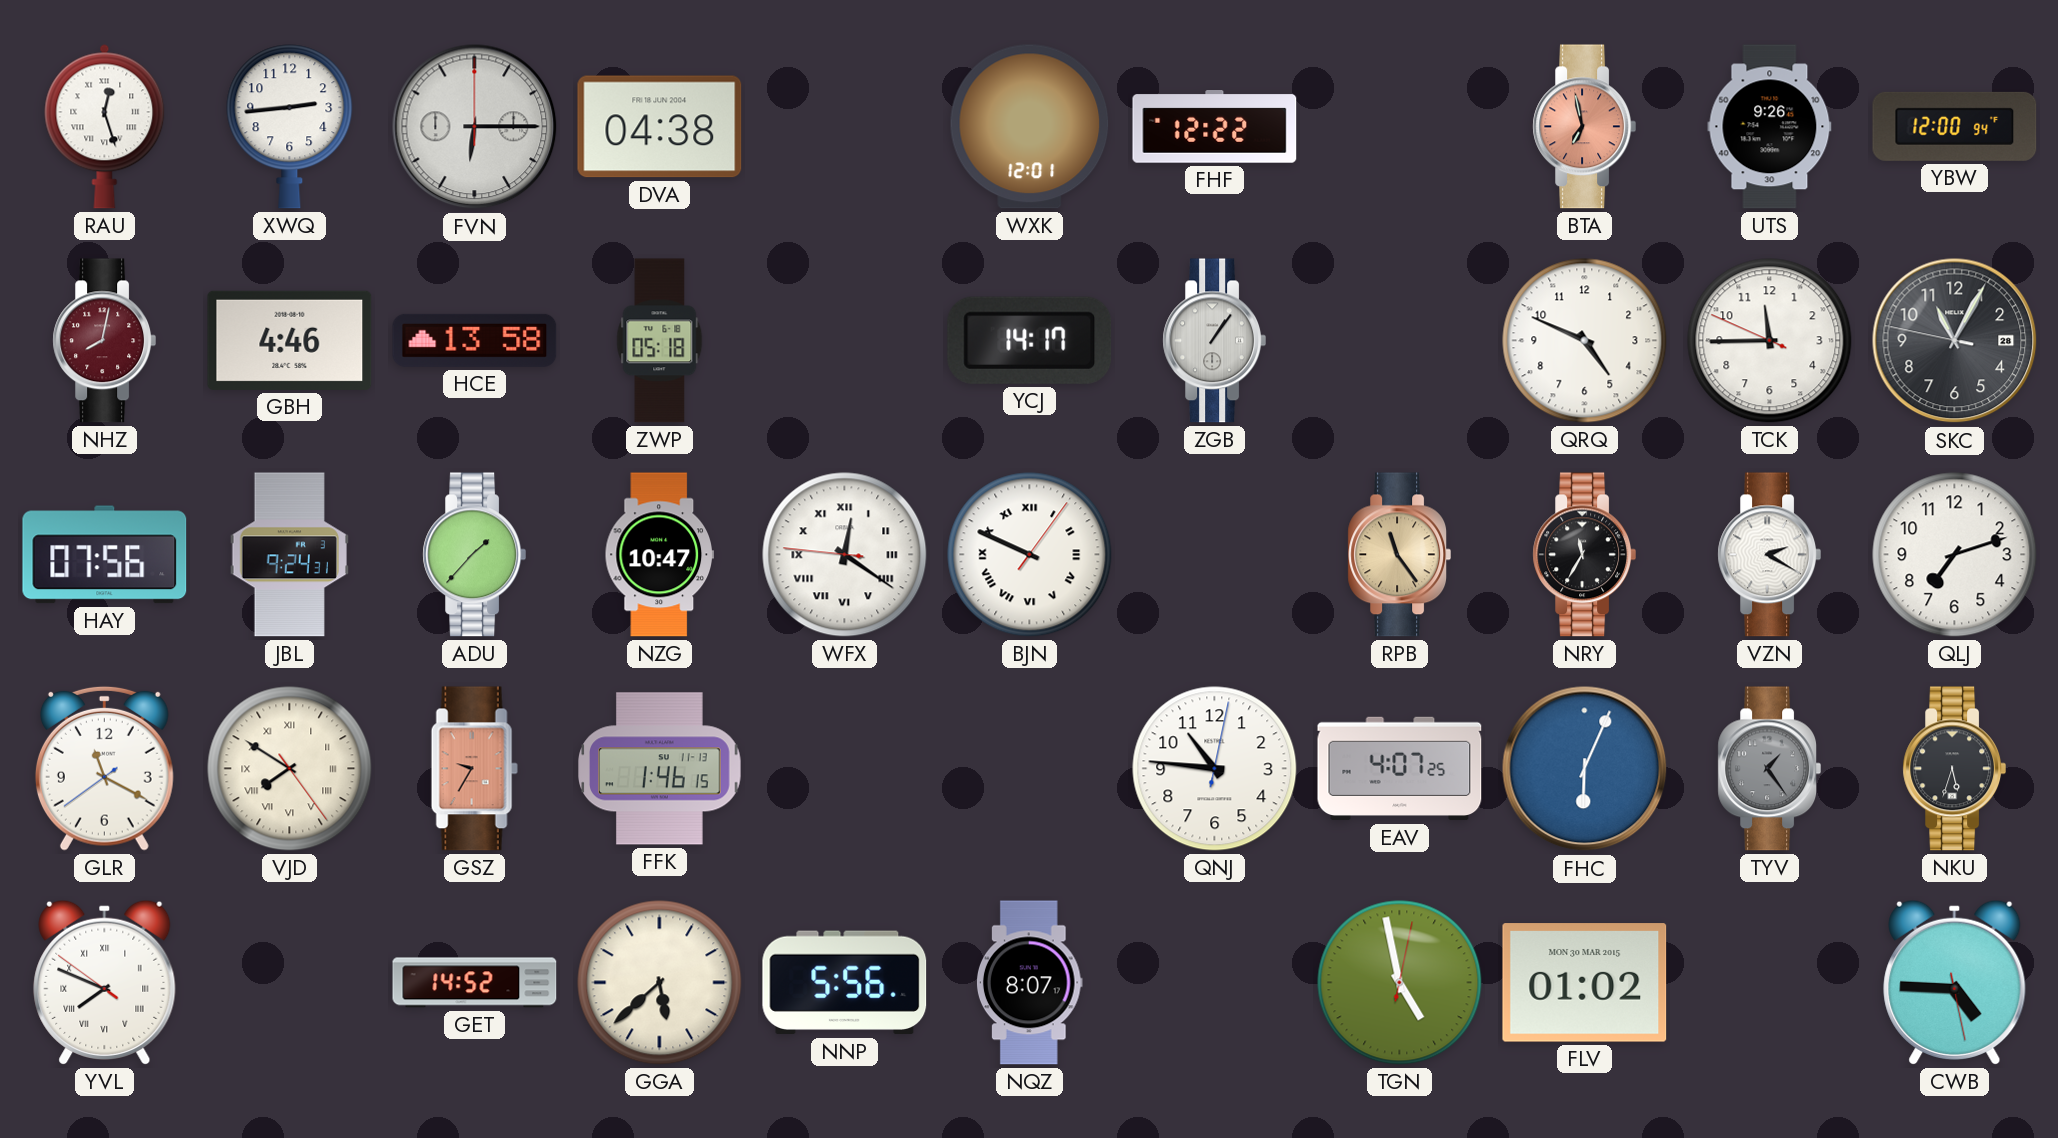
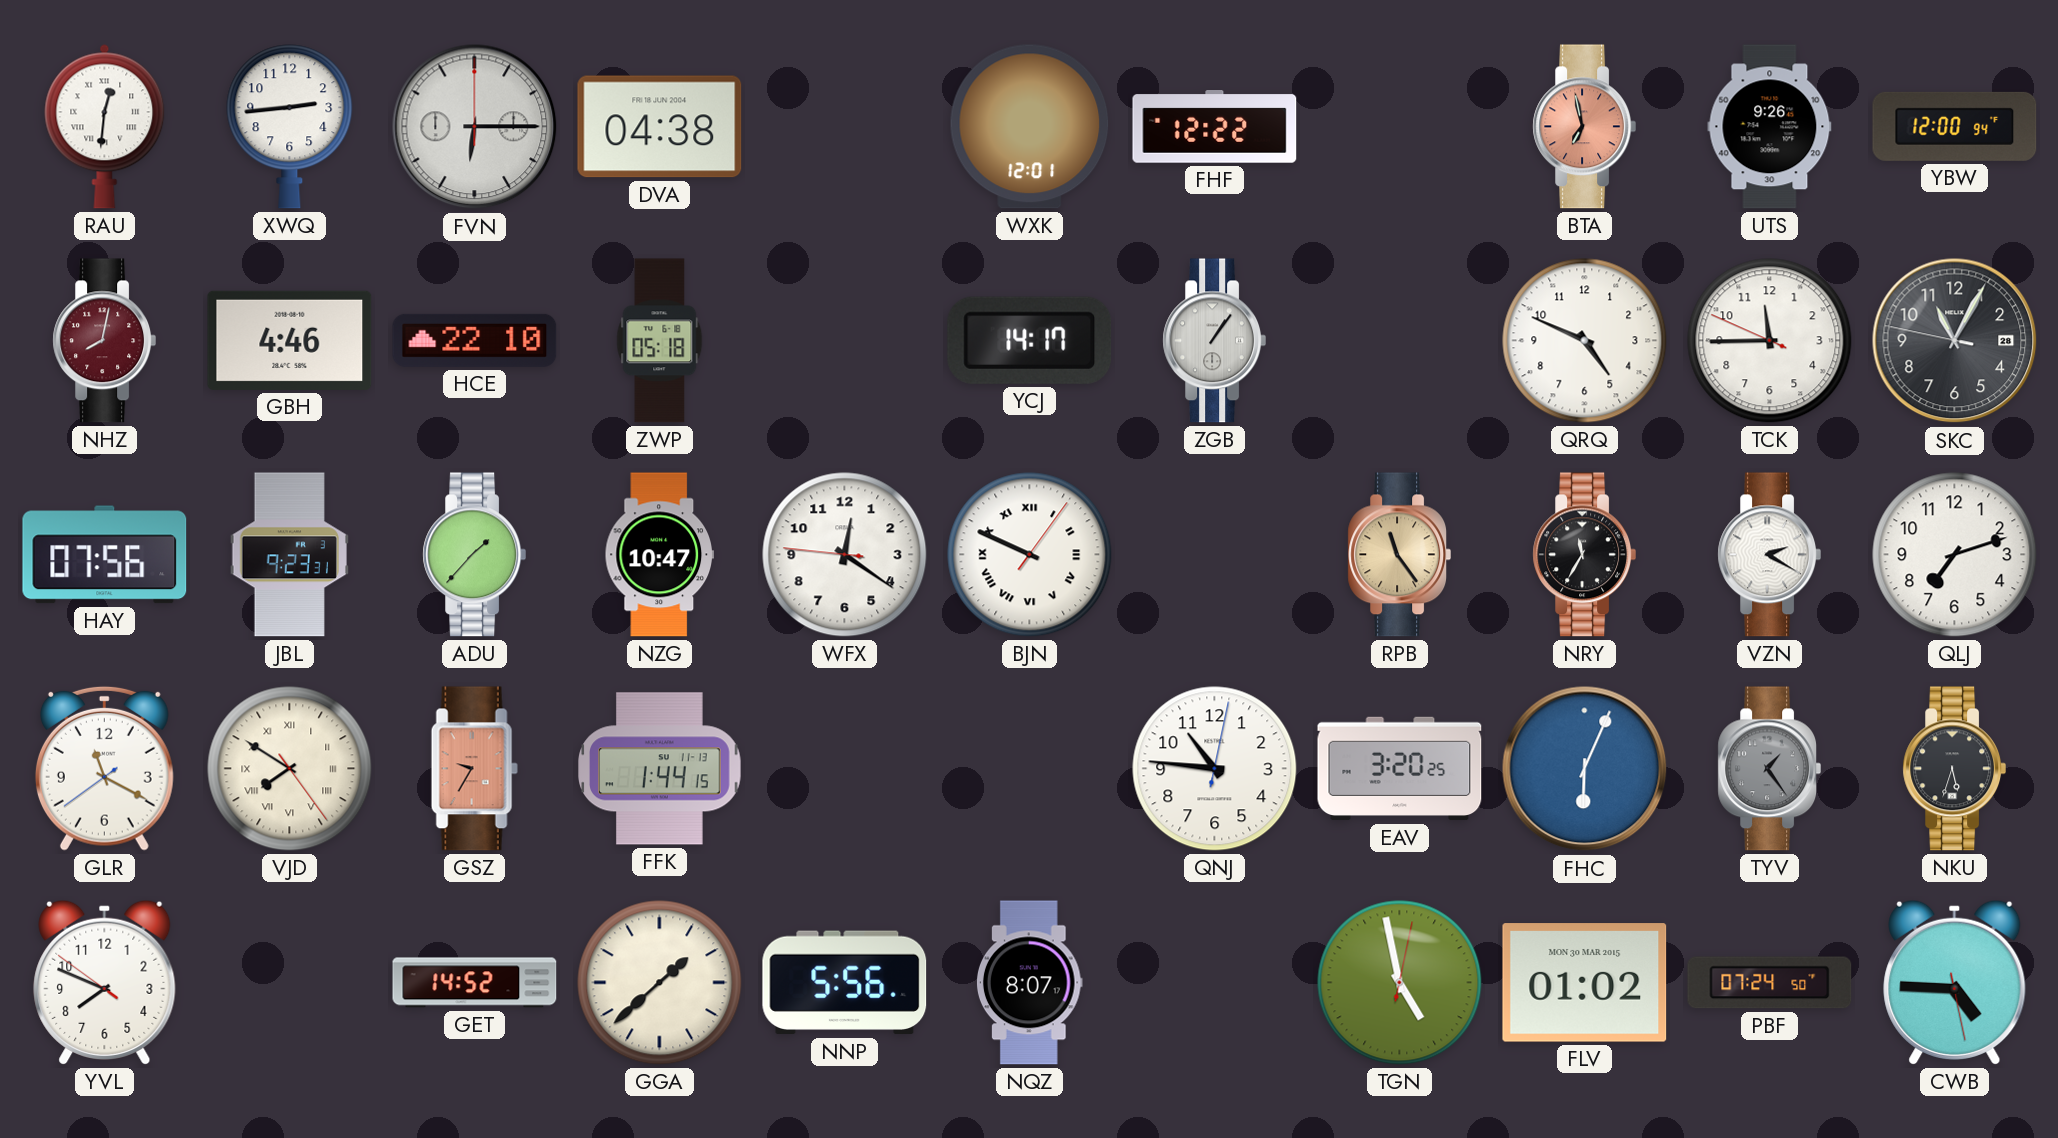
RAU: 12:27 -> 12:31
HCE: 13:58 -> 22:10
JBL: 9:24 -> 9:23
WFX numerals: Roman -> Arabic
FFK: 1:46 -> 1:44
EAV: 4:07 -> 3:20
YVL numerals: Roman -> Arabic
GGA: 5:38 -> 1:38
PBF: none -> 07:24
